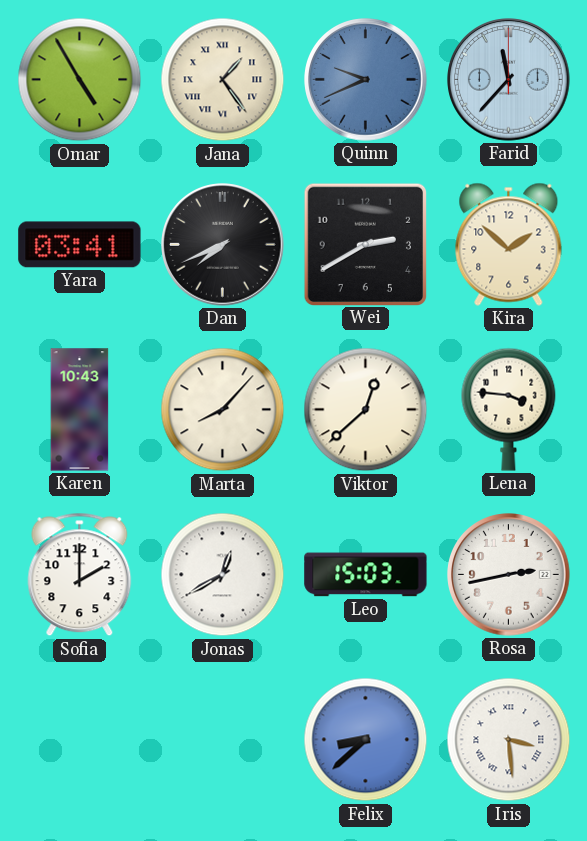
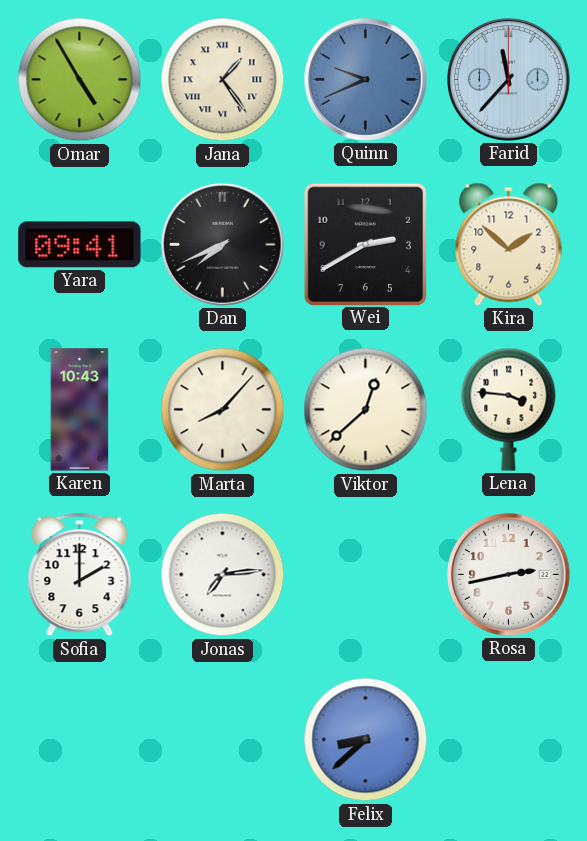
Yara: 03:41 -> 09:41
Jonas: 12:40 -> 7:14
Leo: 15:03 -> none
Iris: 3:29 -> none
